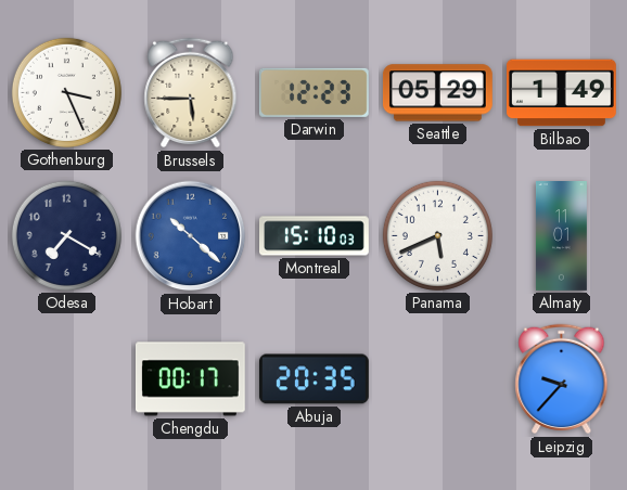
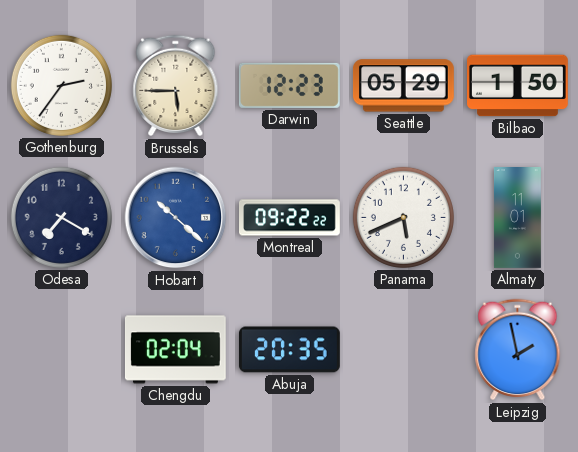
Gothenburg: 3:26 -> 2:36
Bilbao: 1:49 -> 1:50
Montreal: 15:10 -> 09:22
Chengdu: 00:17 -> 02:04
Leipzig: 9:37 -> 1:58
